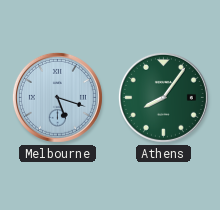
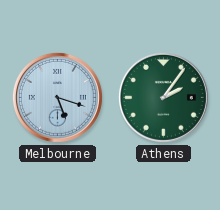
Athens: 8:06 -> 2:06
